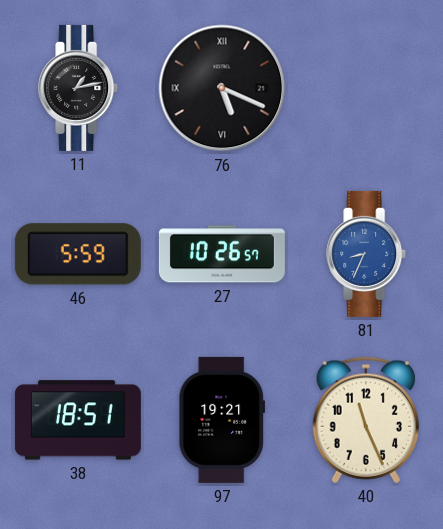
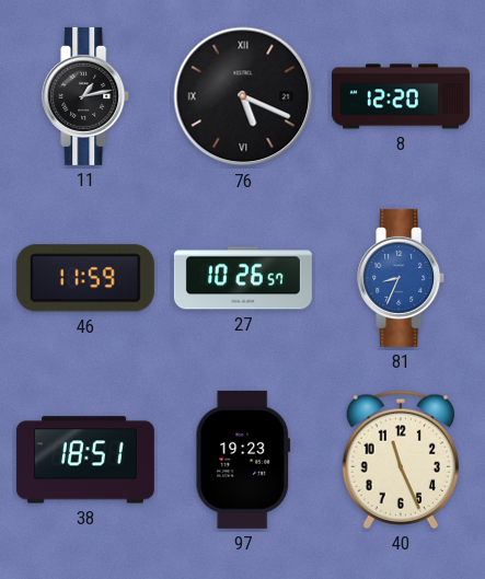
8: none -> 12:20
46: 5:59 -> 11:59
97: 19:21 -> 19:23
